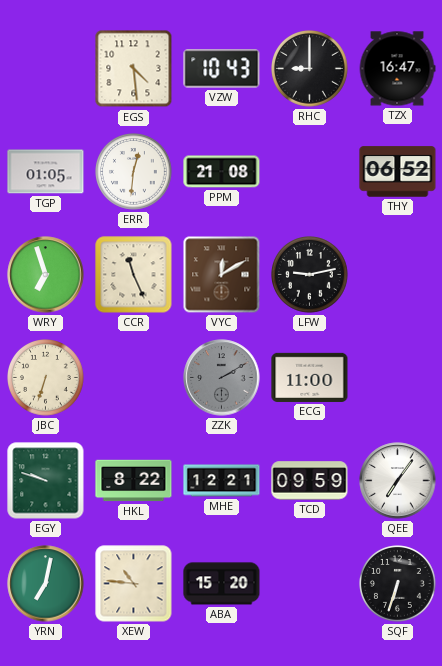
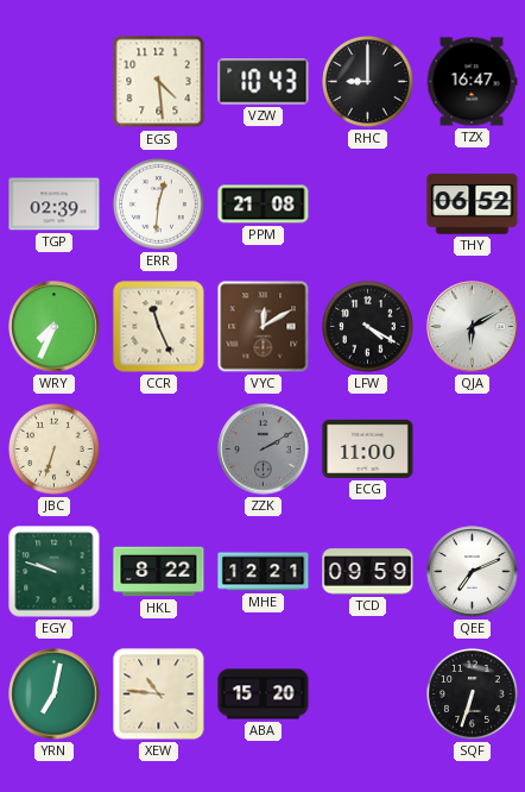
TGP: 01:05 -> 02:39
WRY: 6:57 -> 7:34
LFW: 9:13 -> 4:20
QJA: none -> 6:10
QEE: 7:06 -> 7:11
